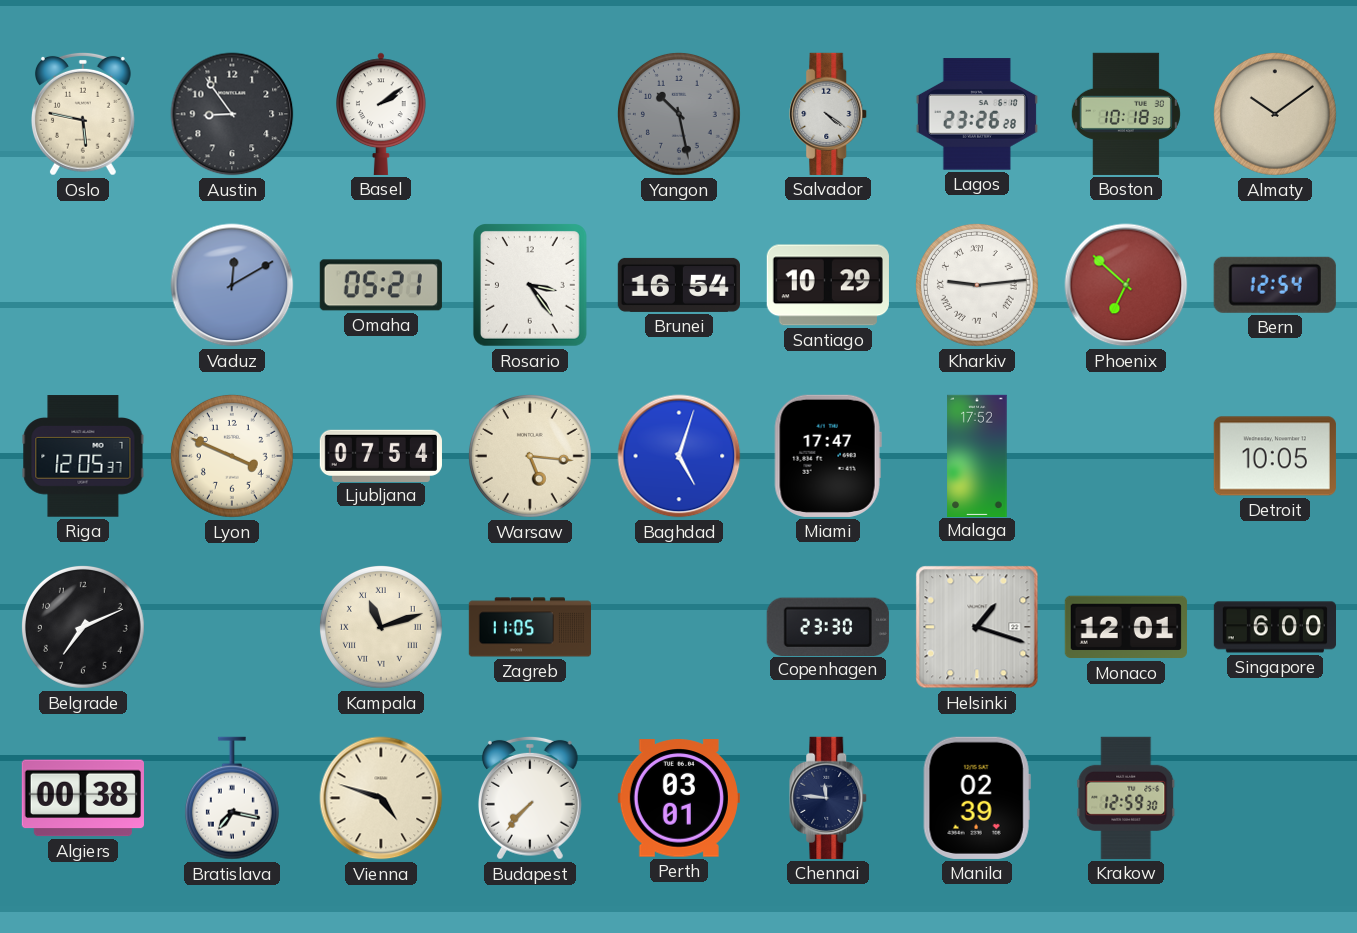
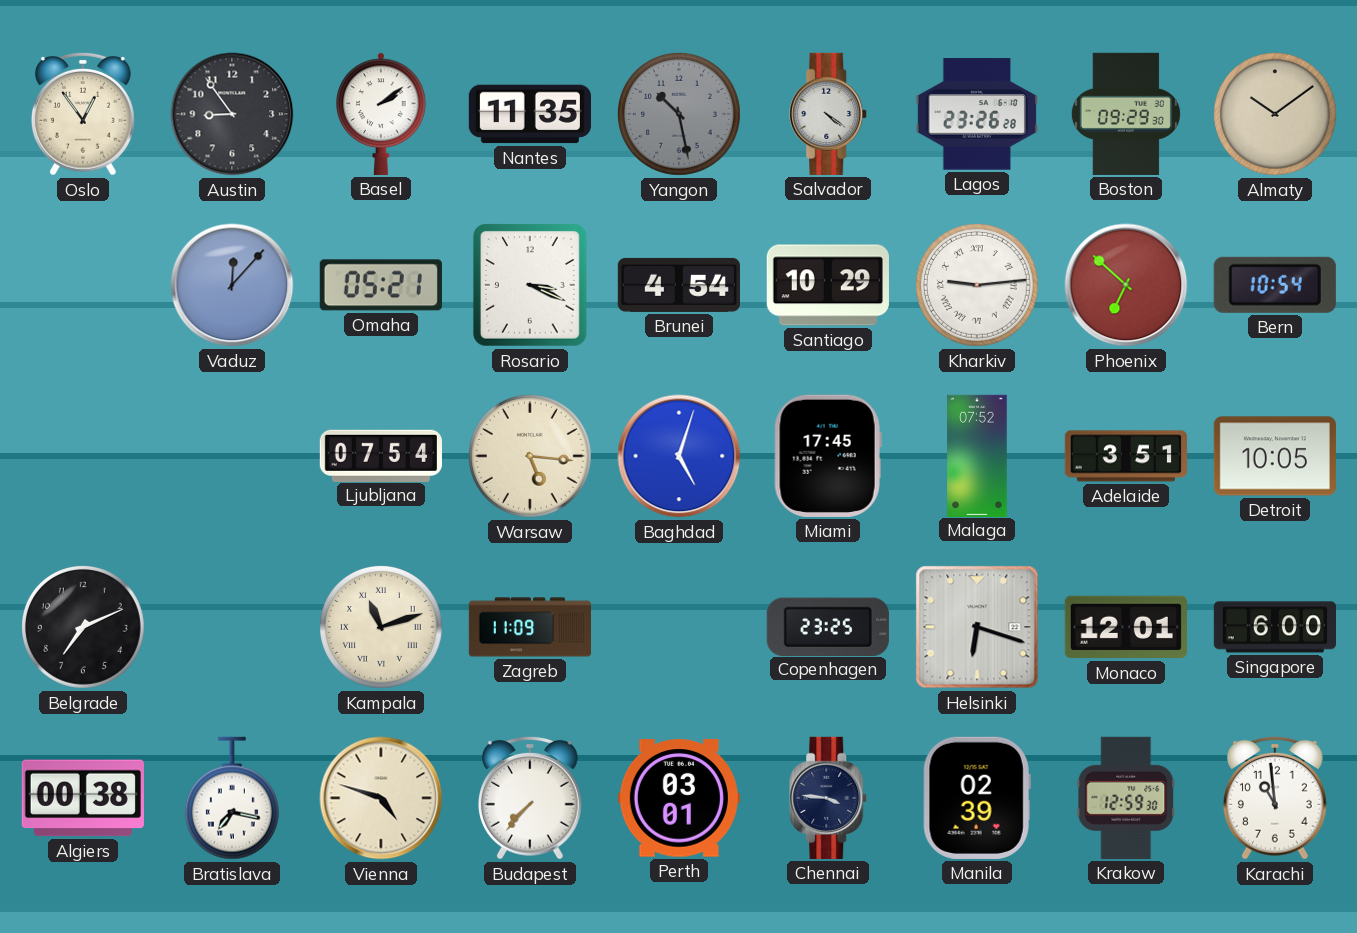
Oslo: 5:47 -> 12:54
Nantes: none -> 11:35
Boston: 10:18 -> 09:29
Vaduz: 12:10 -> 12:07
Rosario: 3:24 -> 3:19
Brunei: 16:54 -> 4:54
Bern: 12:54 -> 10:54
Riga: 12:05 -> none
Lyon: 3:49 -> none
Miami: 17:47 -> 17:45
Malaga: 17:52 -> 07:52
Adelaide: none -> 3:51
Zagreb: 11:05 -> 11:09
Copenhagen: 23:30 -> 23:25
Helsinki: 1:18 -> 6:18
Chennai: 11:46 -> 3:46
Karachi: none -> 10:59
